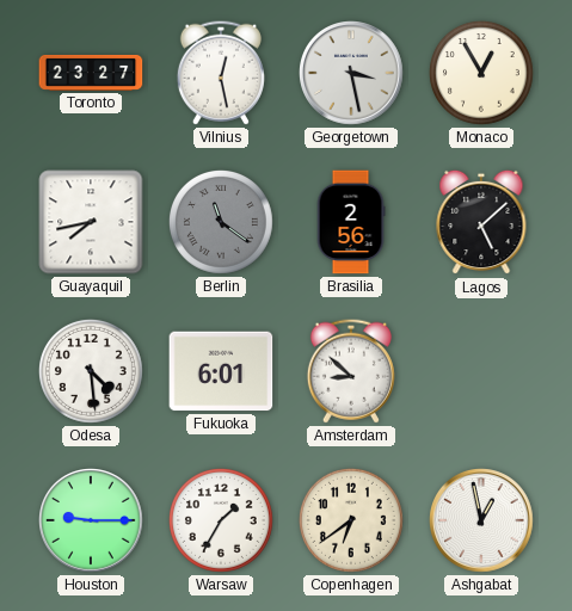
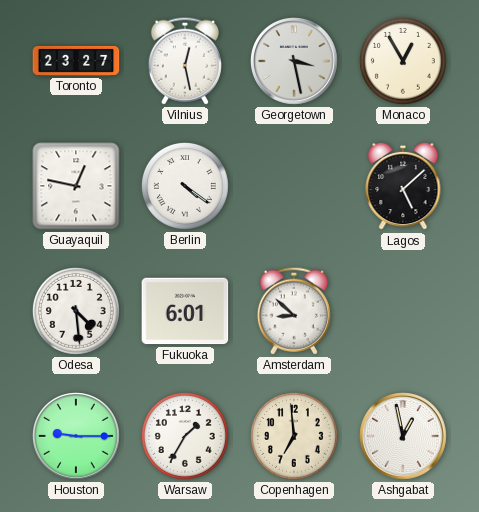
Guayaquil: 7:43 -> 12:47
Berlin: 11:21 -> 4:21
Berlin dial: grey -> white
Brasilia: 2:56 -> none
Copenhagen: 6:39 -> 6:59
